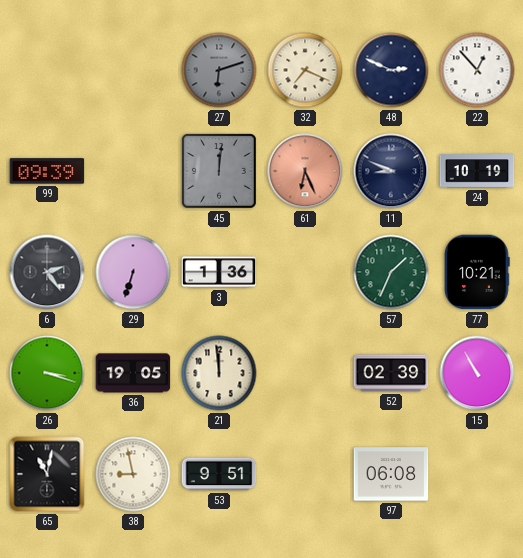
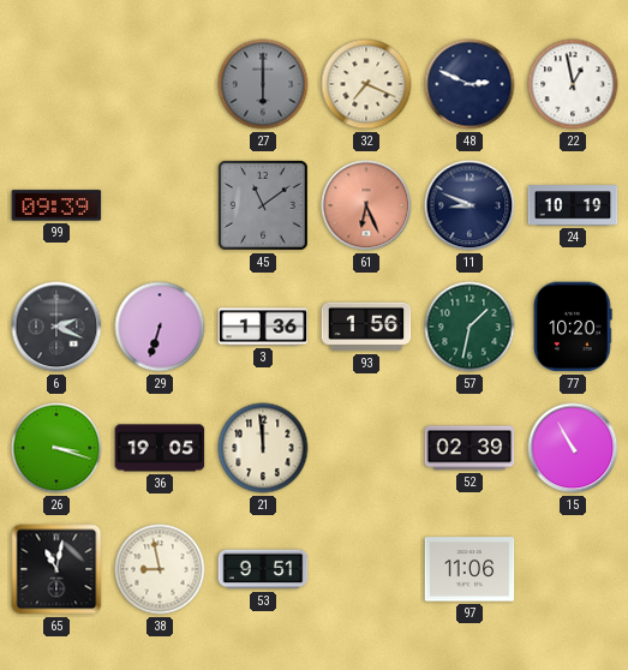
27: 6:12 -> 6:00
22: 12:53 -> 12:58
45: 12:01 -> 11:09
6: 2:24 -> 2:19
93: none -> 1:56
57: 1:34 -> 1:32
77: 10:21 -> 10:20
97: 06:08 -> 11:06
